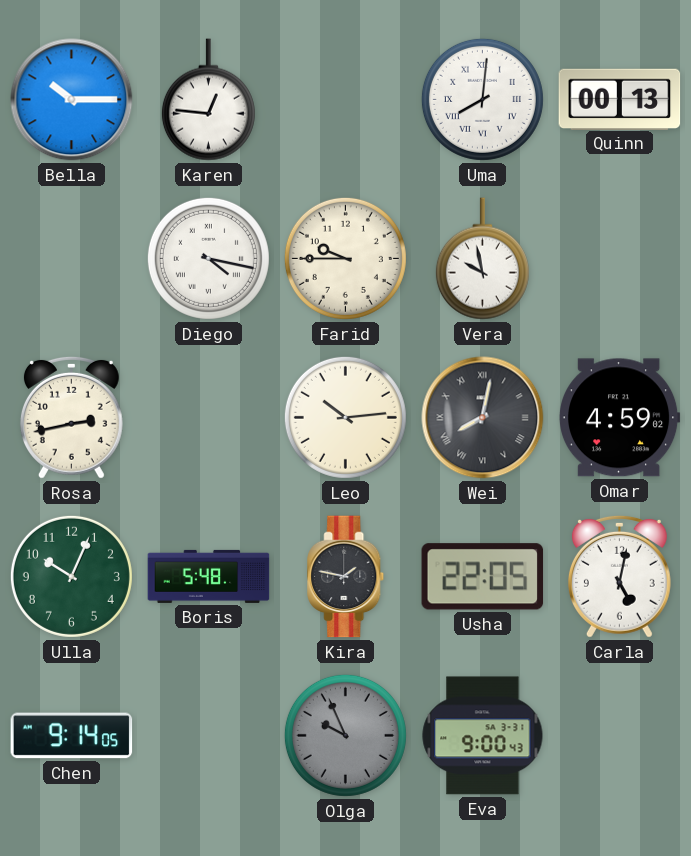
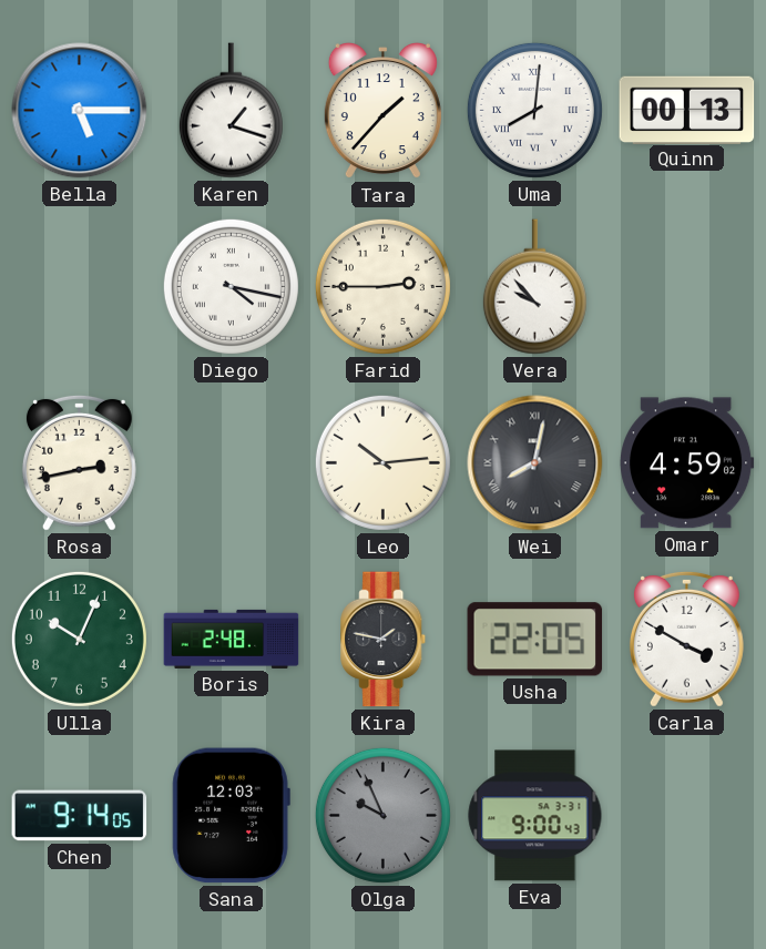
Bella: 10:15 -> 5:15
Karen: 12:46 -> 1:18
Tara: none -> 1:37
Farid: 9:45 -> 2:45
Vera: 9:58 -> 9:53
Boris: 5:48 -> 2:48
Carla: 5:02 -> 3:50
Sana: none -> 12:03
